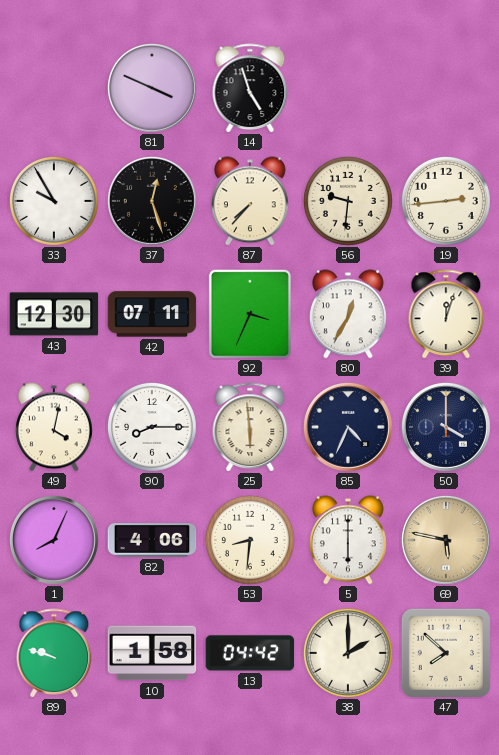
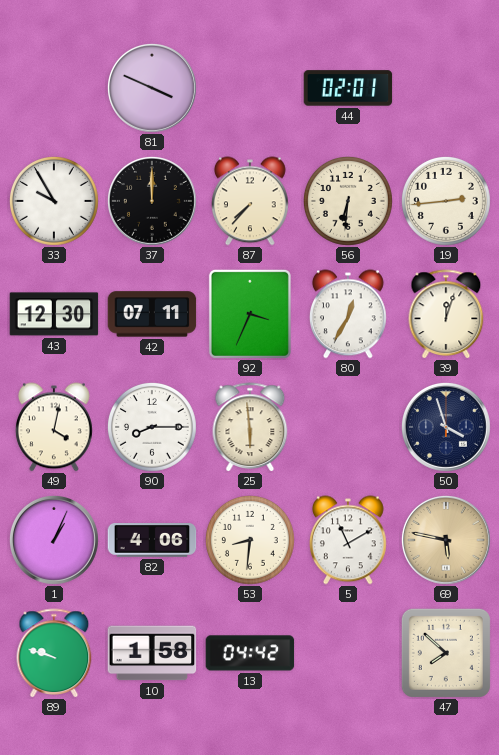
14: 4:57 -> none
44: none -> 02:01
37: 12:27 -> 12:00
56: 9:31 -> 6:31
85: 4:34 -> none
50: 4:00 -> 3:57
1: 8:04 -> 1:04
5: 6:00 -> 11:10
38: 2:00 -> none
